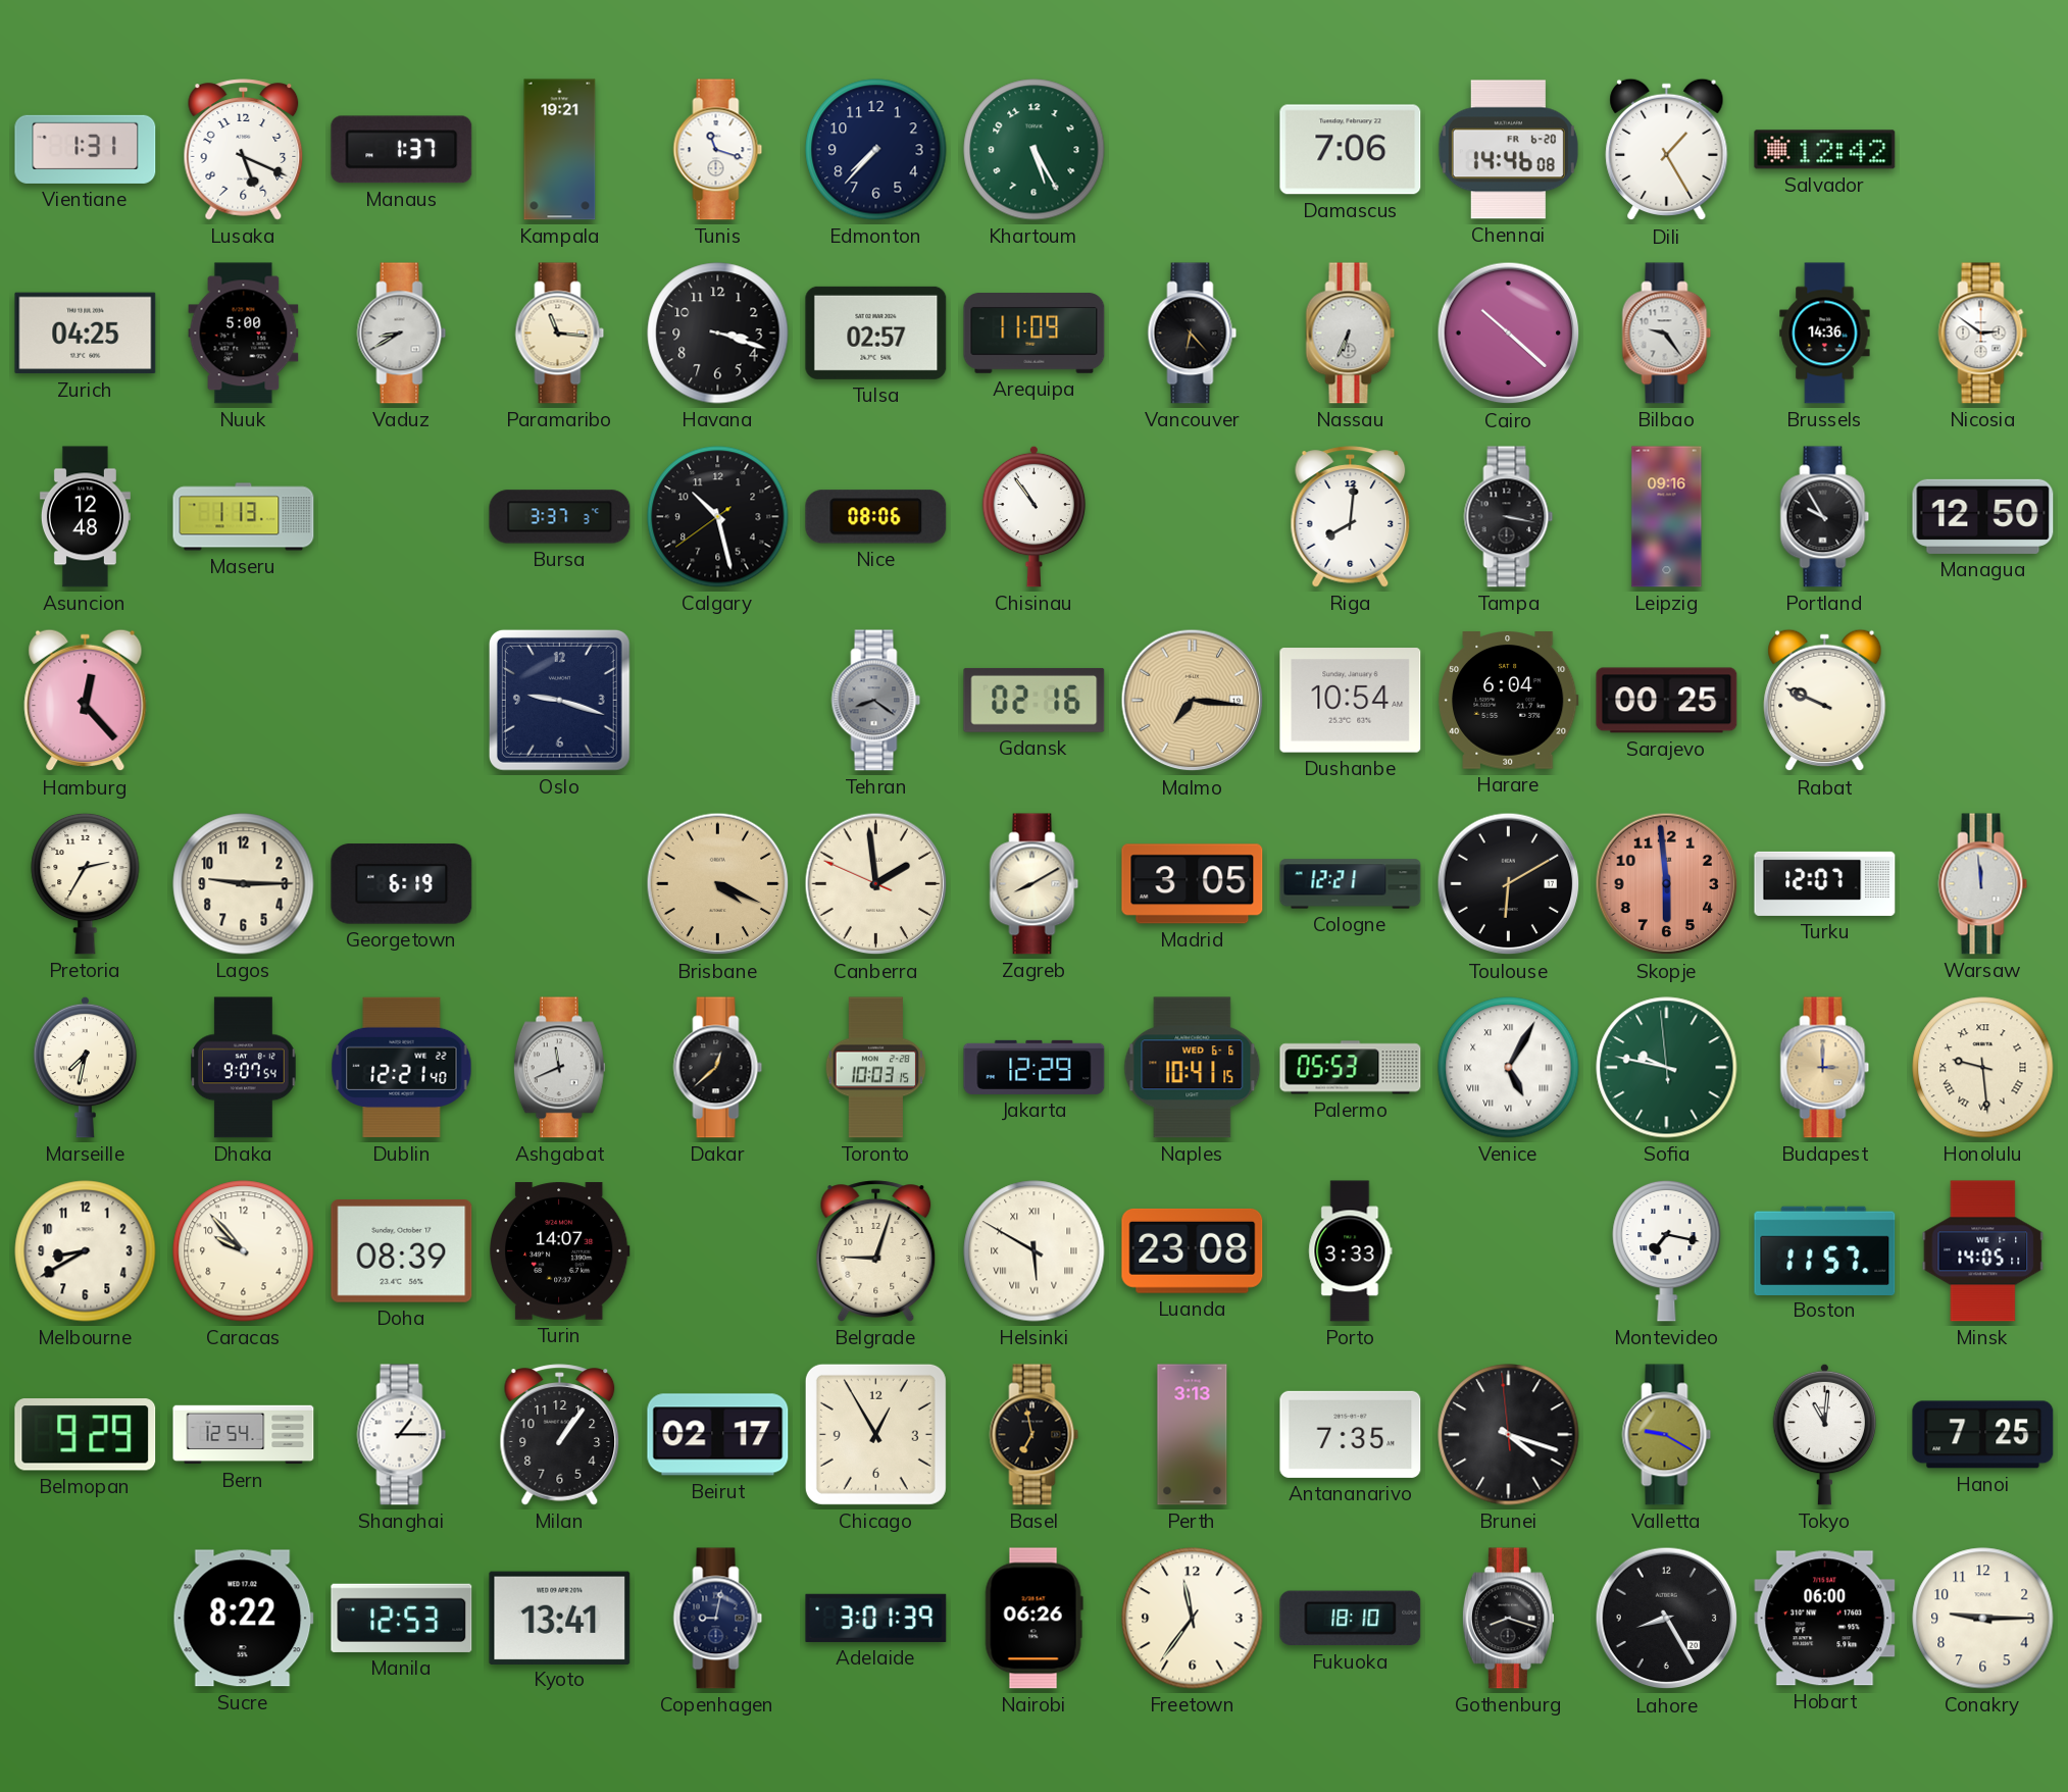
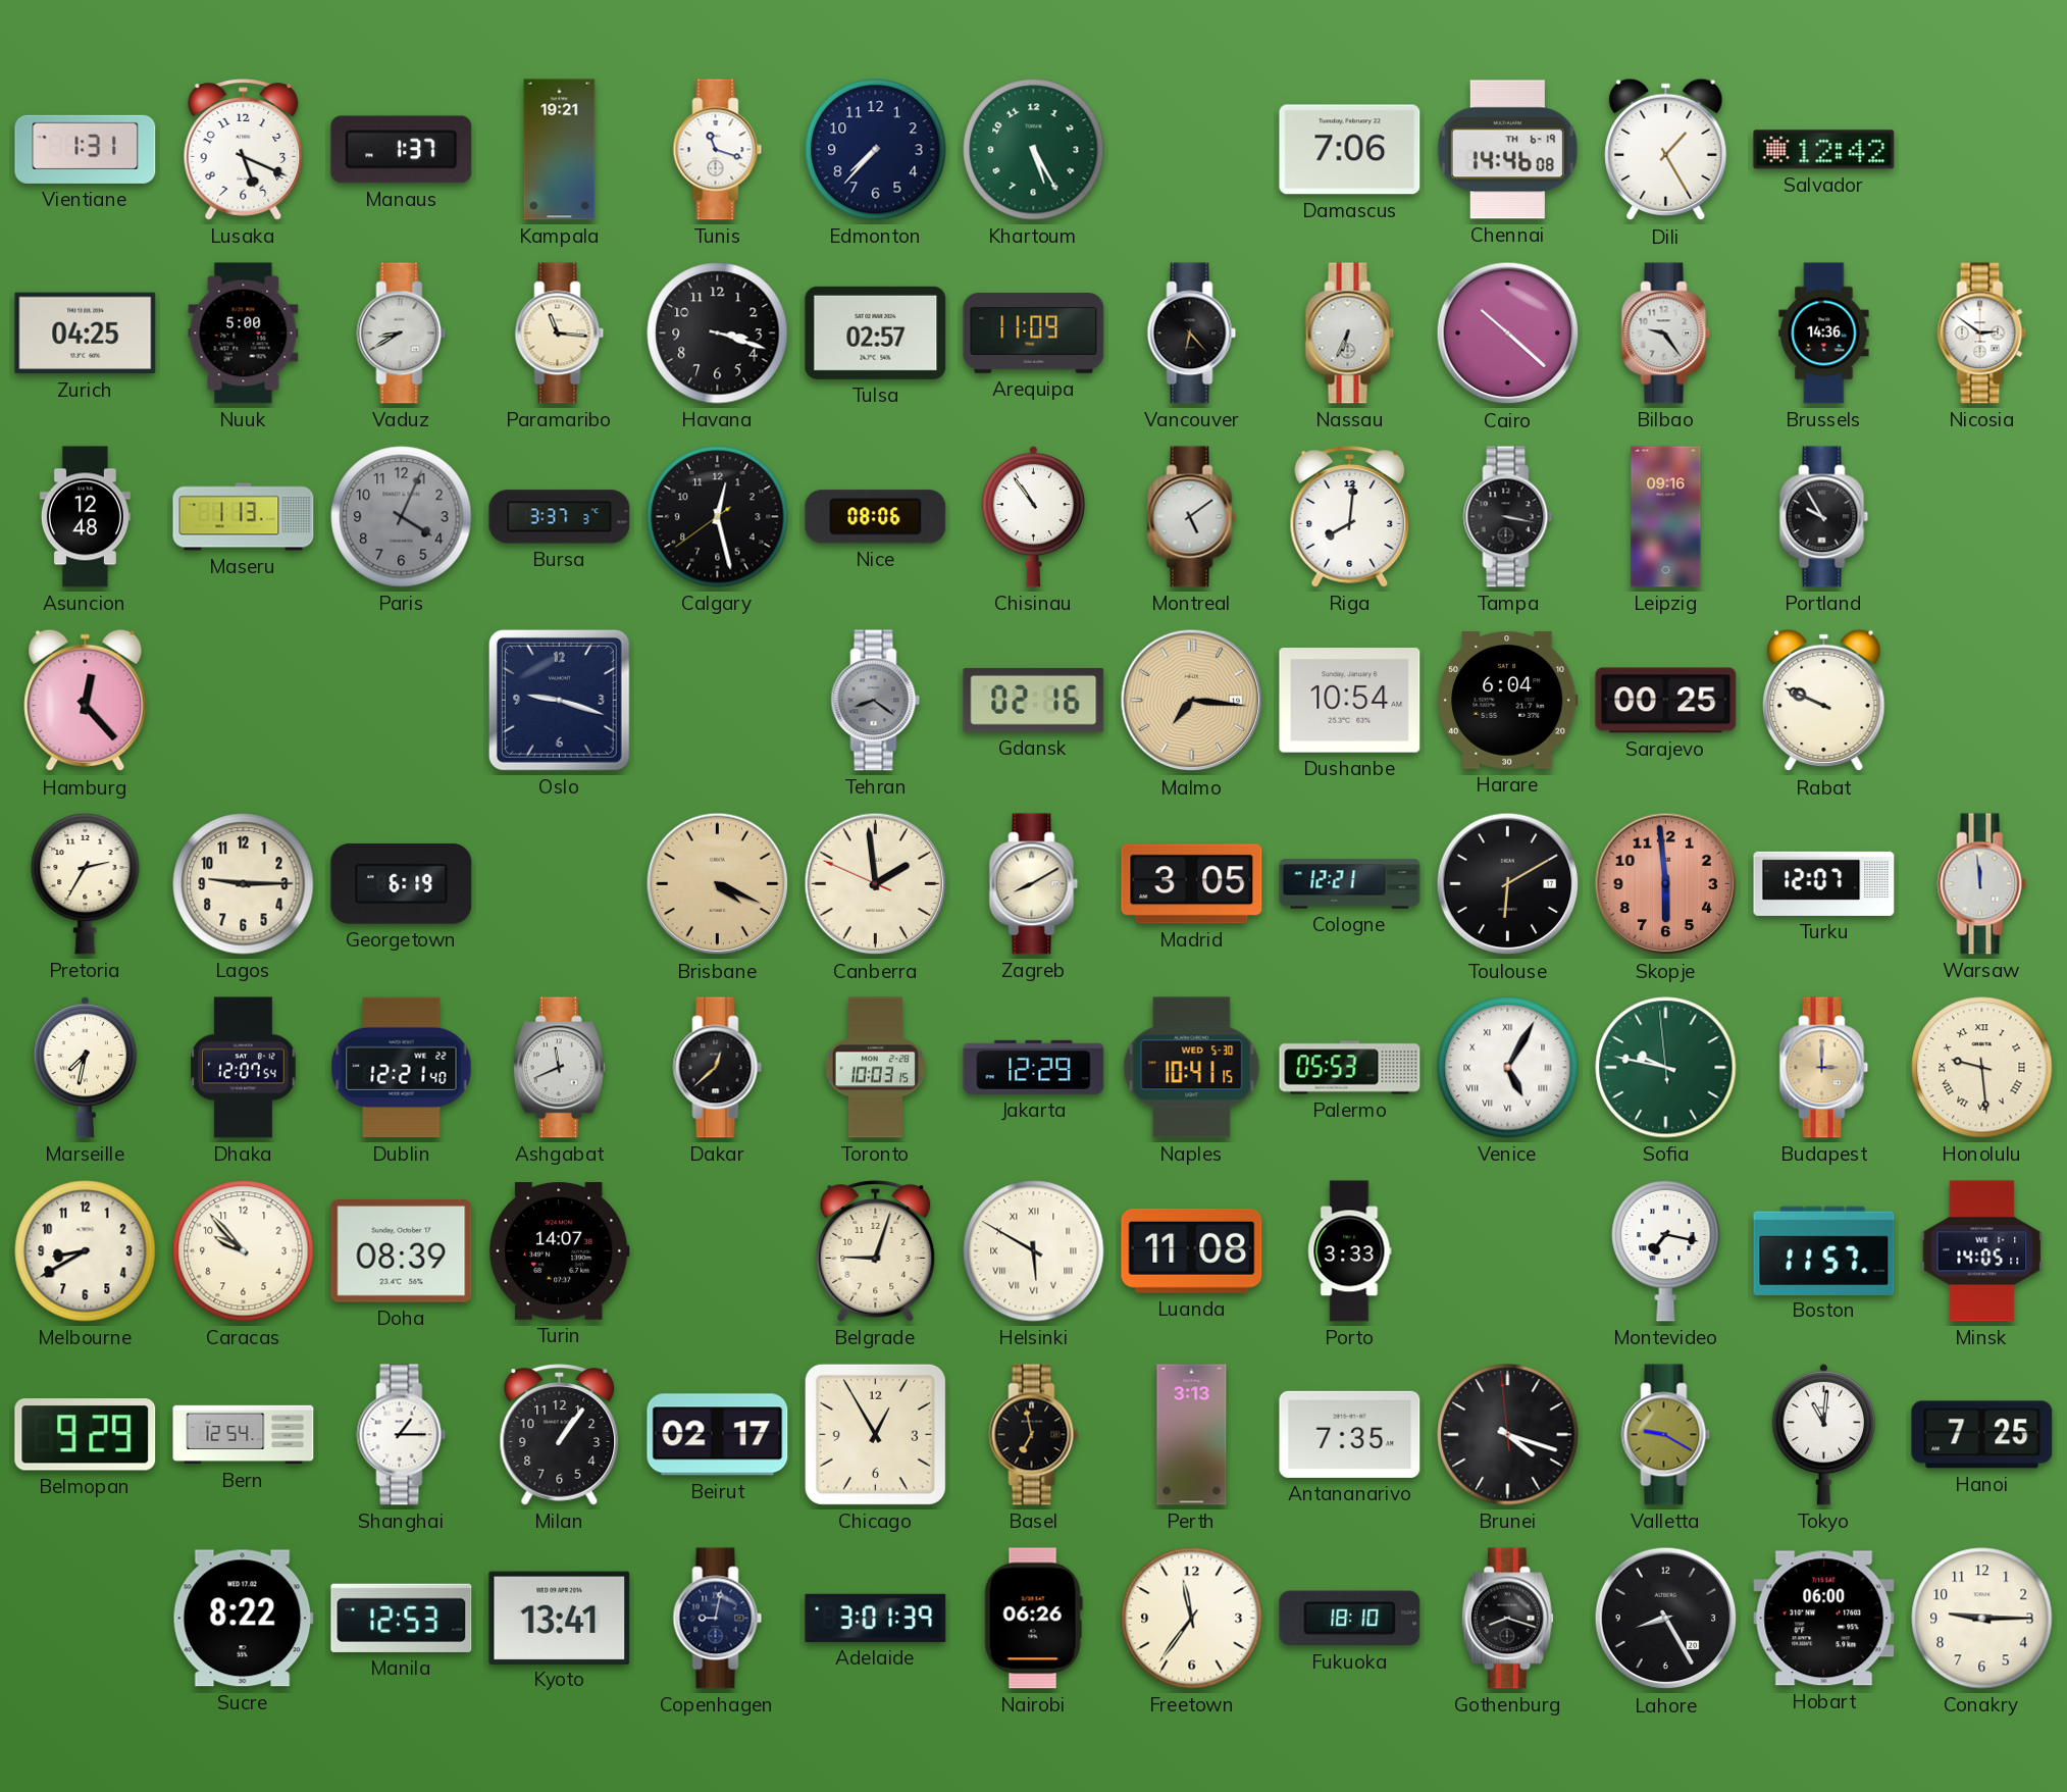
Chennai date: FR 6-20 -> TH 6-19
Paris: none -> 4:04
Calgary: 10:27 -> 12:27
Montreal: none -> 5:09
Managua: 12:50 -> none
Dhaka: 9:07 -> 12:07
Naples date: WED 6-6 -> WED 5-30
Luanda: 23:08 -> 11:08
